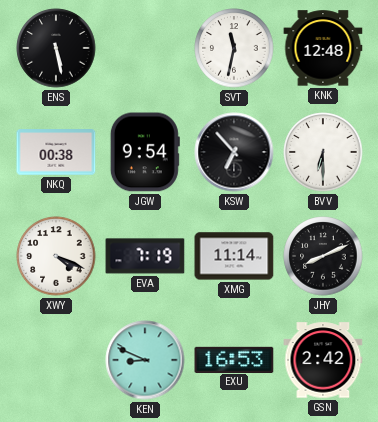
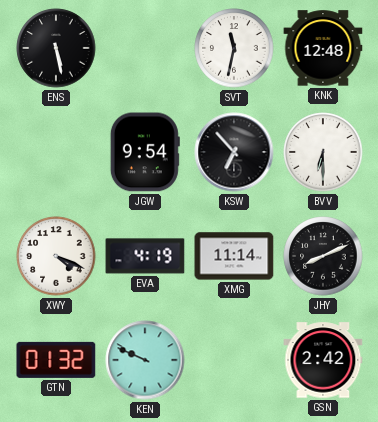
NKQ: 00:38 -> none
EVA: 7:19 -> 4:19
GTN: none -> 01:32
KEN: 8:49 -> 9:49
EXU: 16:53 -> none
